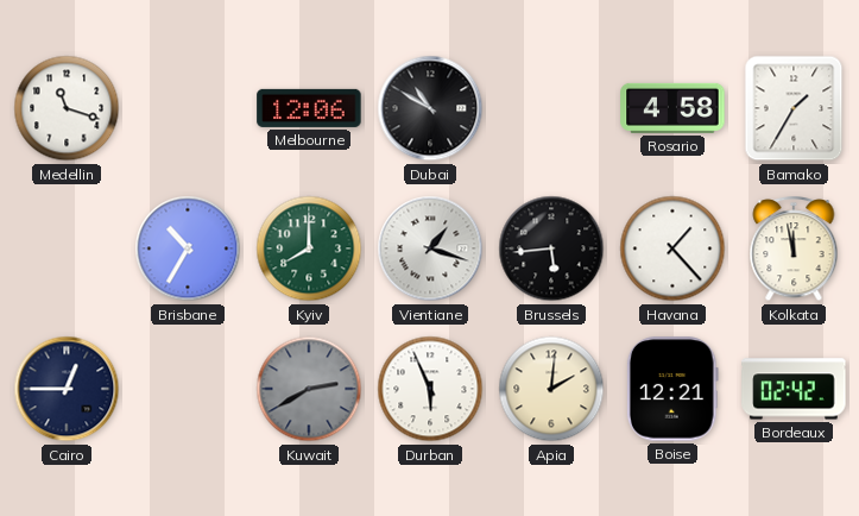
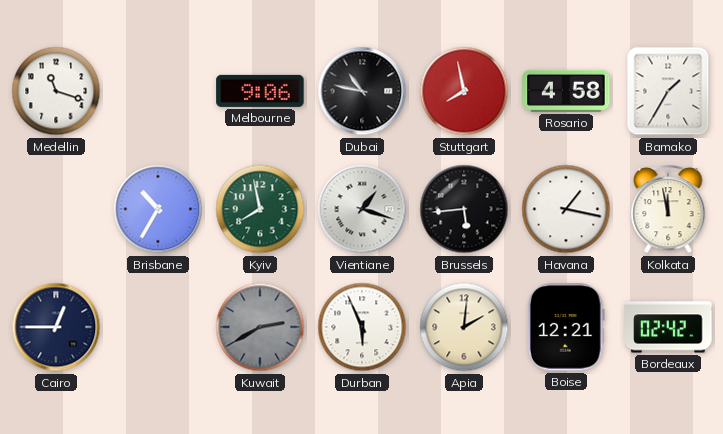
Melbourne: 12:06 -> 9:06
Dubai: 10:50 -> 10:47
Stuttgart: none -> 7:58
Kyiv: 8:00 -> 7:58
Havana: 1:23 -> 1:17
